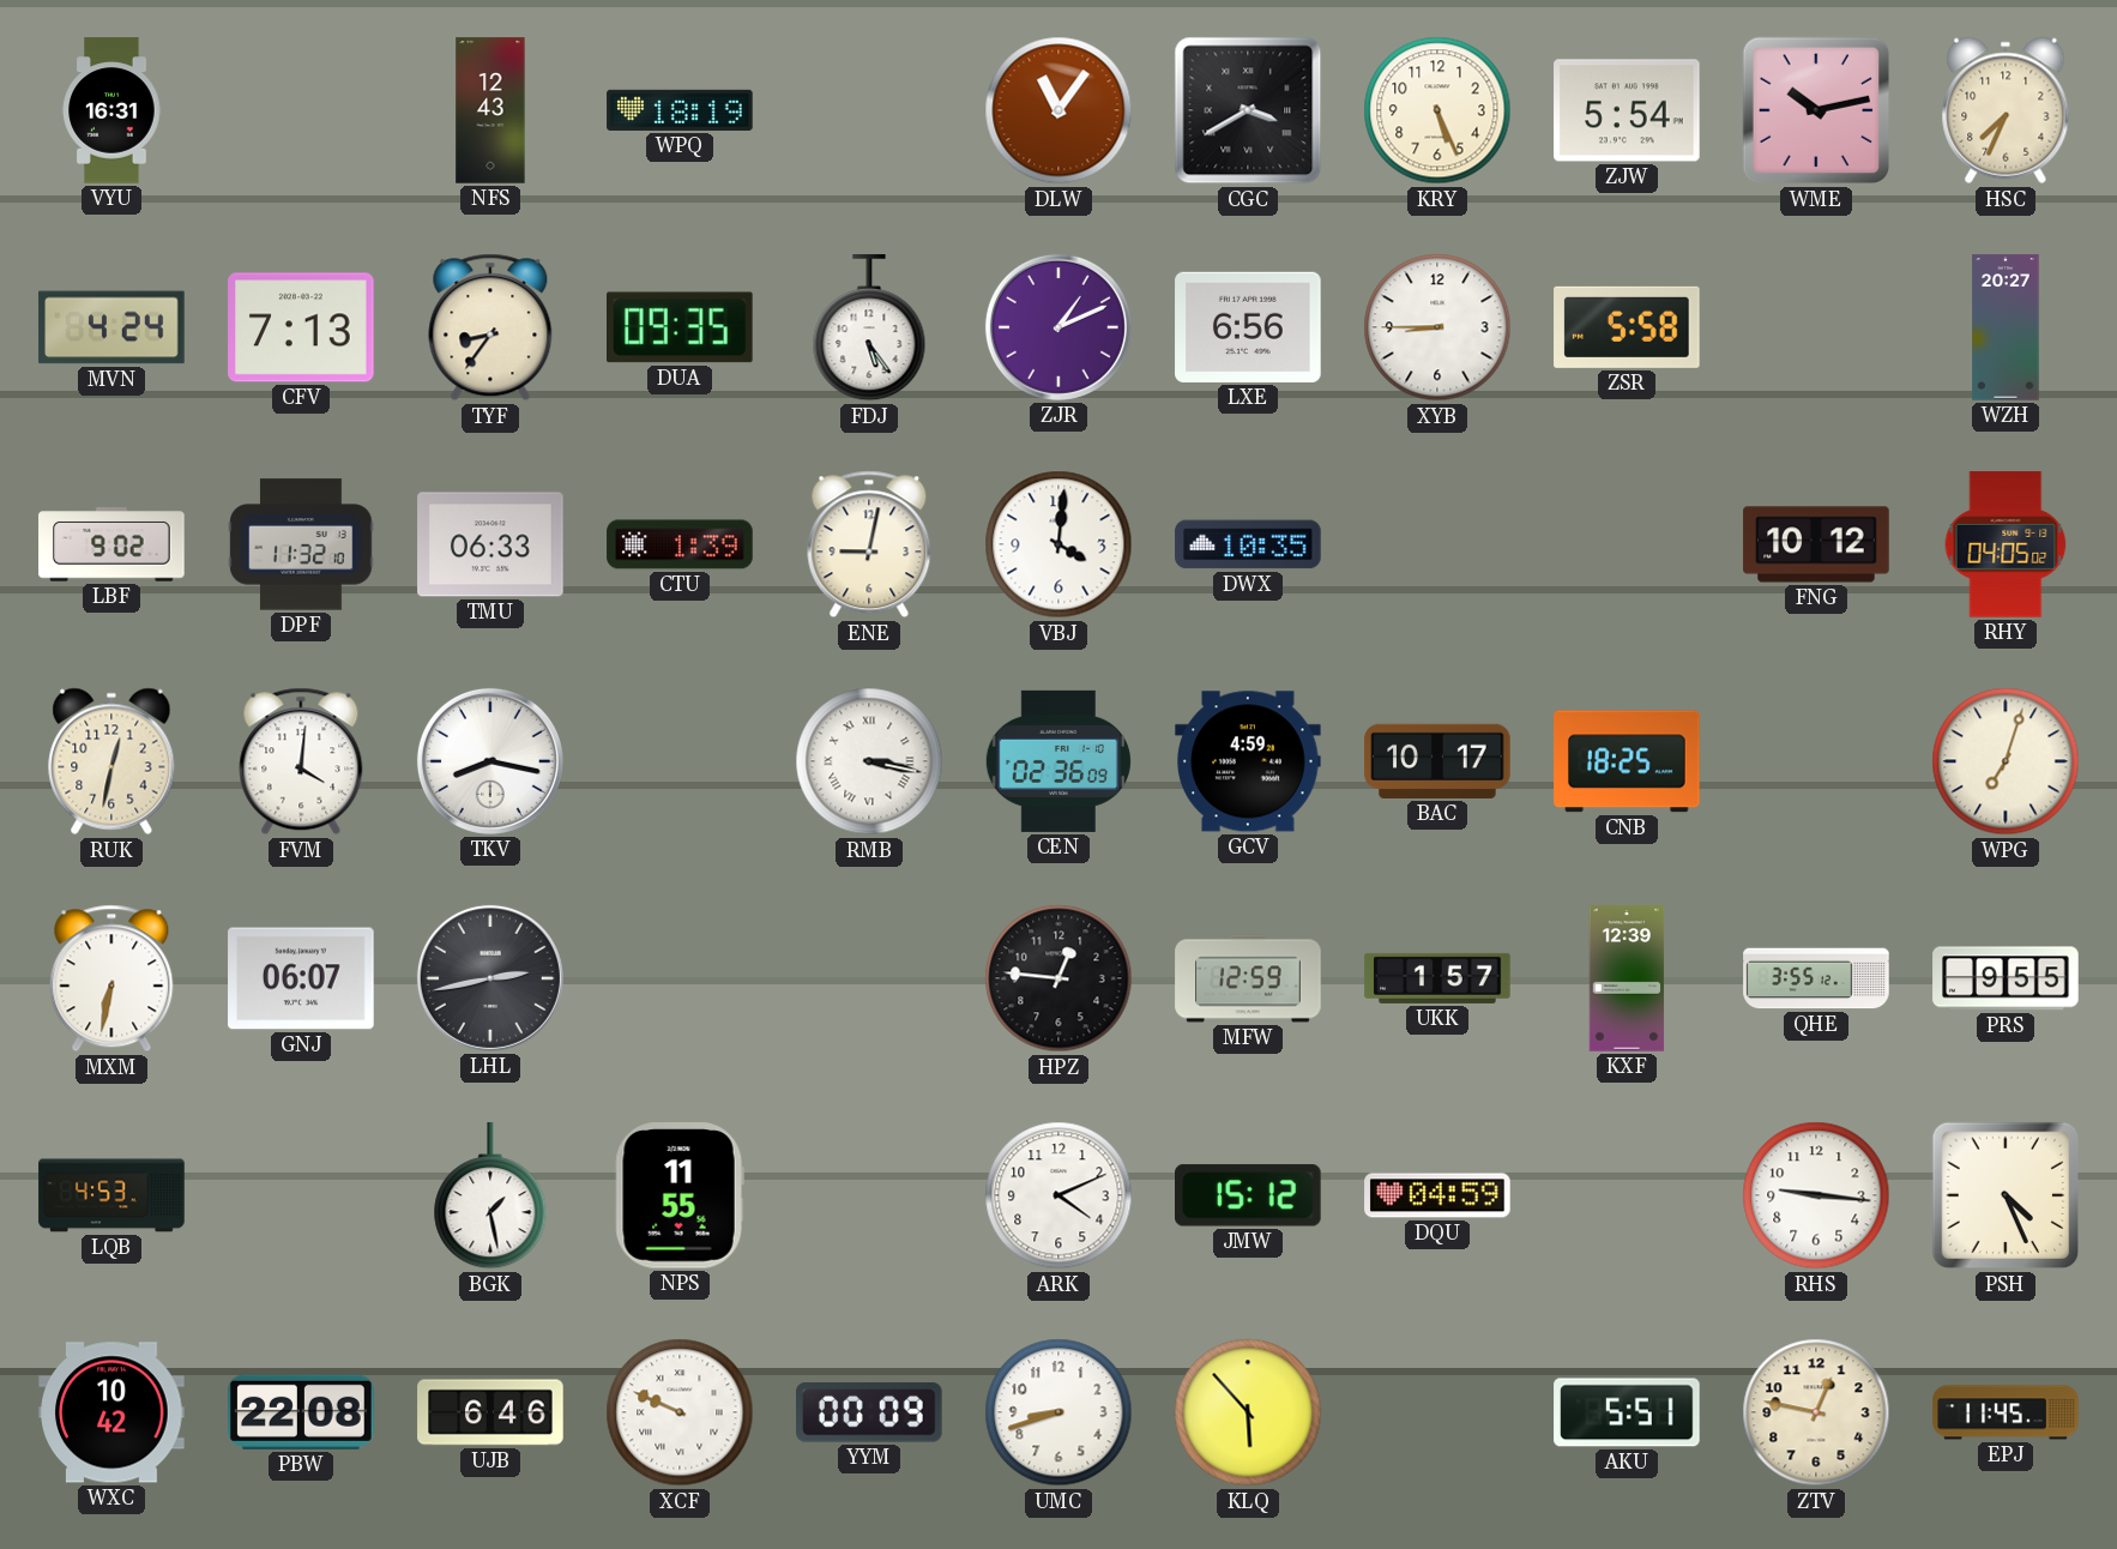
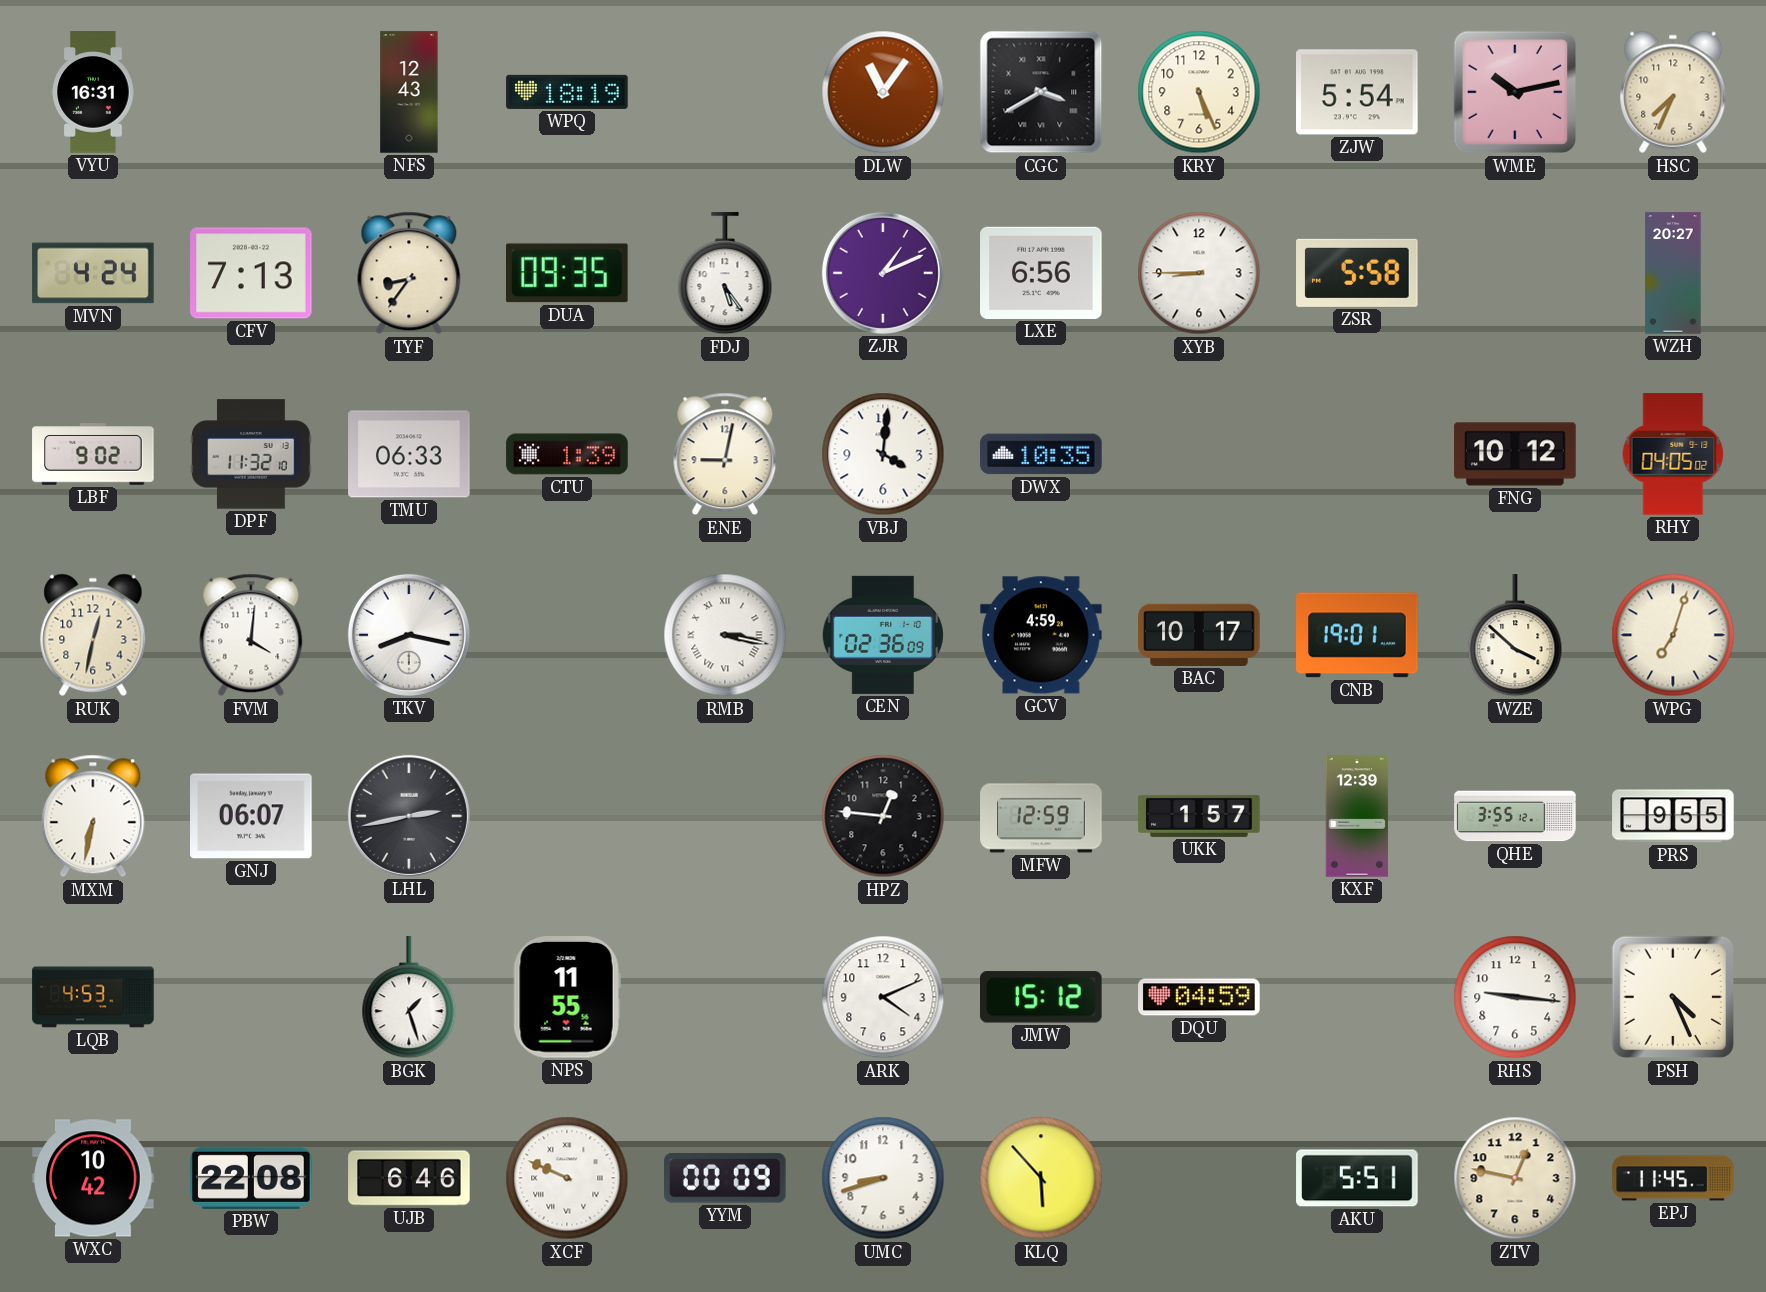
CNB: 18:25 -> 19:01
WZE: none -> 3:52
BGK: 1:28 -> 1:27
